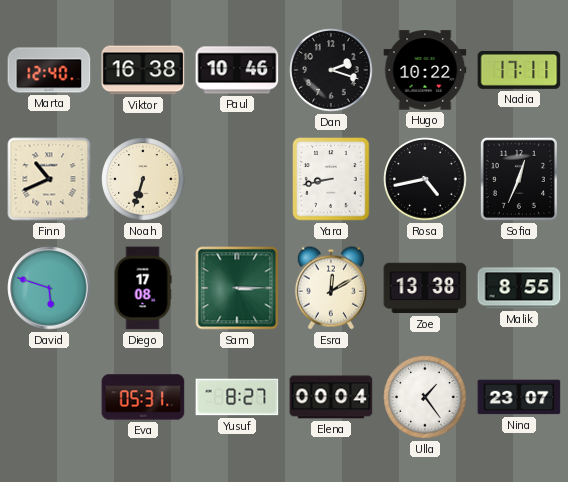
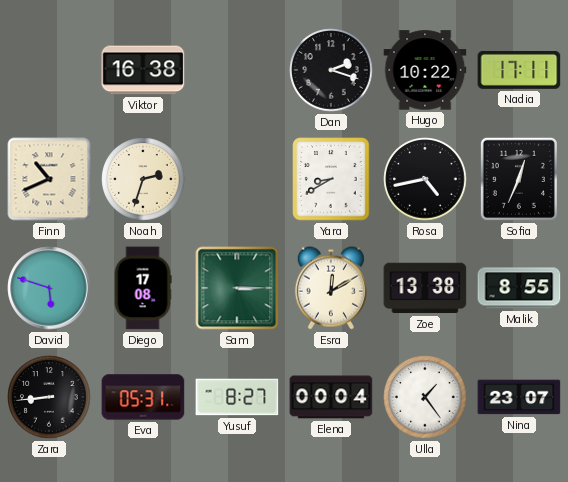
Marta: 12:40 -> none
Paul: 10:46 -> none
Noah: 6:33 -> 2:33
Yara: 8:43 -> 8:40
Zara: none -> 8:44
